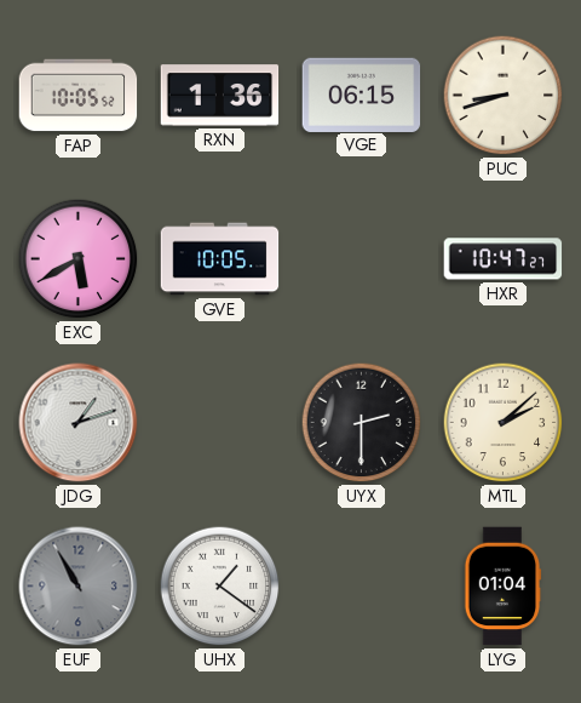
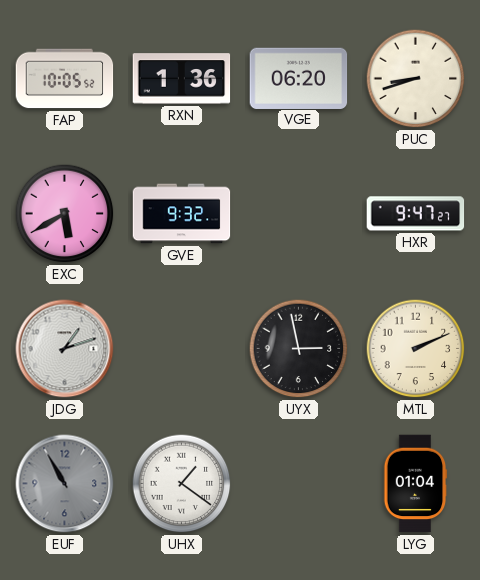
VGE: 06:15 -> 06:20
GVE: 10:05 -> 9:32
HXR: 10:47 -> 9:47
UYX: 2:30 -> 2:58
MTL: 2:08 -> 2:11
